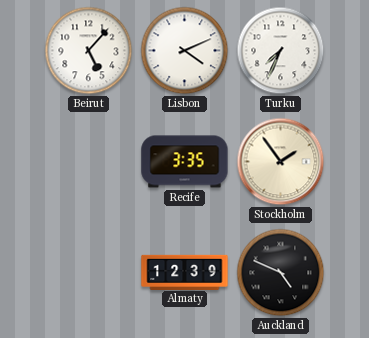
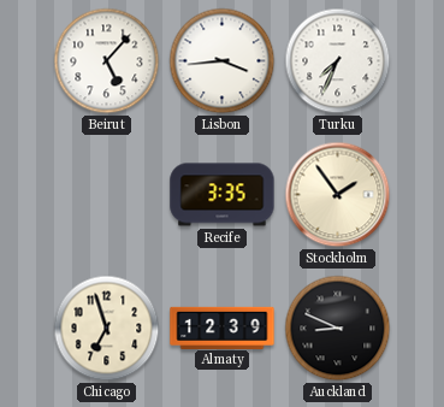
Lisbon: 4:11 -> 3:44
Chicago: none -> 6:57
Auckland: 4:49 -> 8:49
